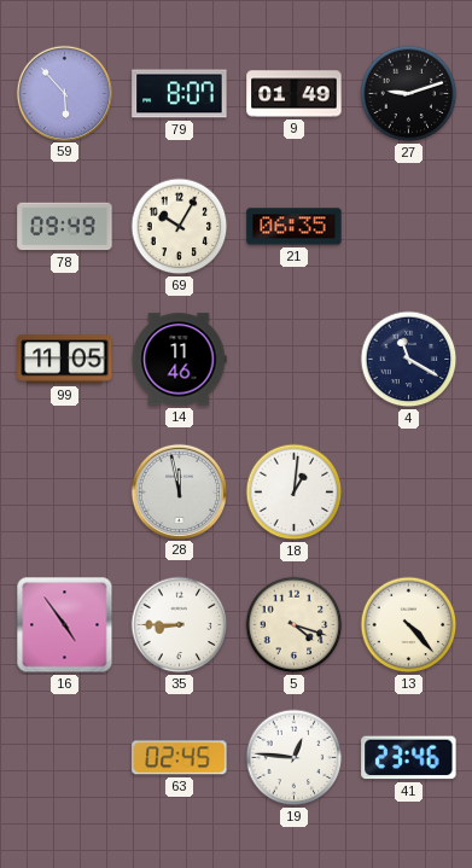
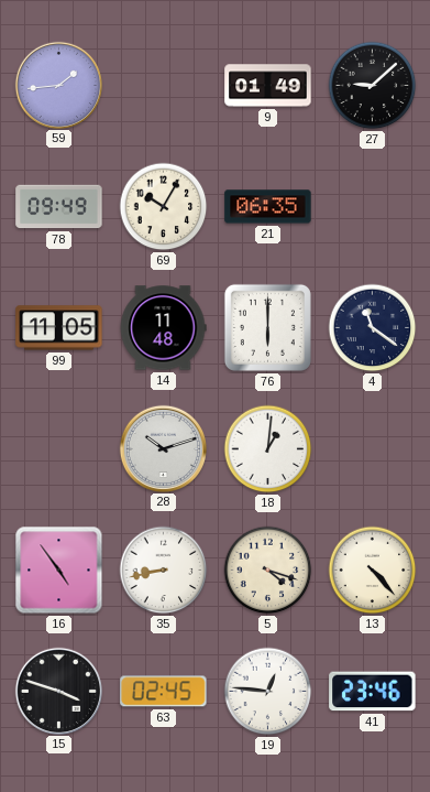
59: 5:53 -> 1:44
79: 8:07 -> none
27: 9:12 -> 9:08
14: 11:46 -> 11:48
76: none -> 6:00
4: 11:20 -> 11:21
28: 11:58 -> 10:12
35: 8:45 -> 8:43
15: none -> 3:48
